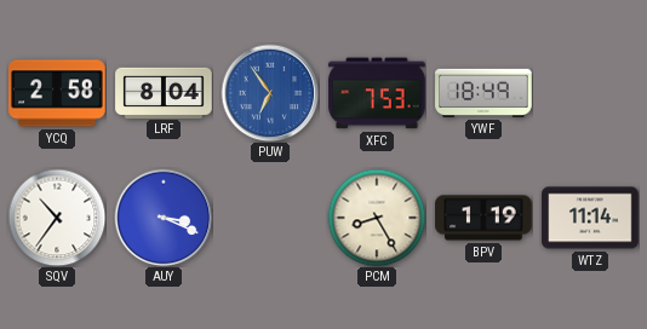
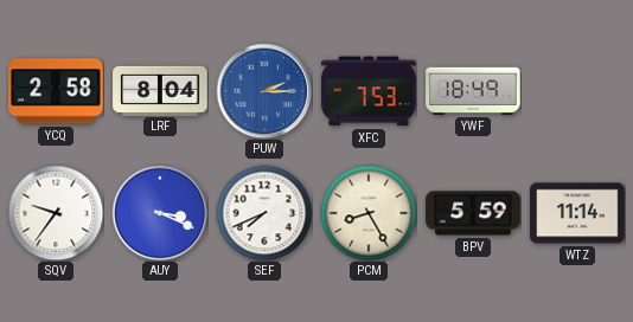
PUW: 6:54 -> 2:15
SQV: 10:36 -> 9:36
SEF: none -> 7:41
BPV: 1:19 -> 5:59
